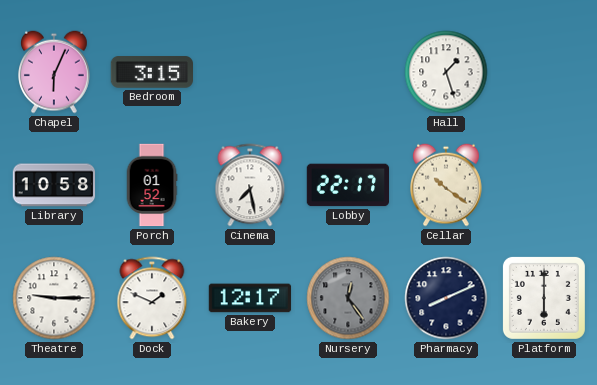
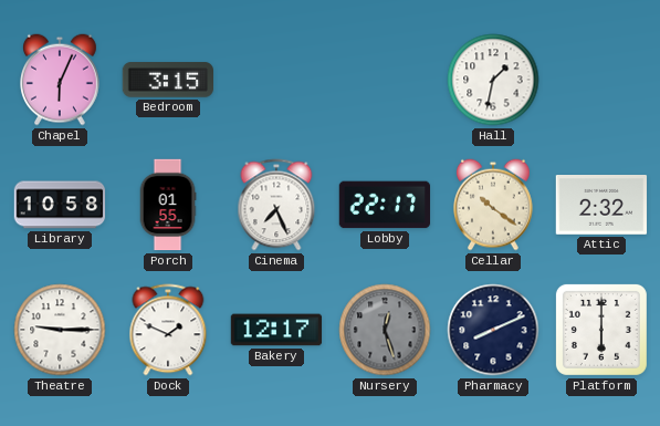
Hall: 1:27 -> 1:32
Porch: 01:52 -> 01:55
Cinema: 7:28 -> 7:26
Attic: none -> 2:32
Nursery: 12:24 -> 12:27
